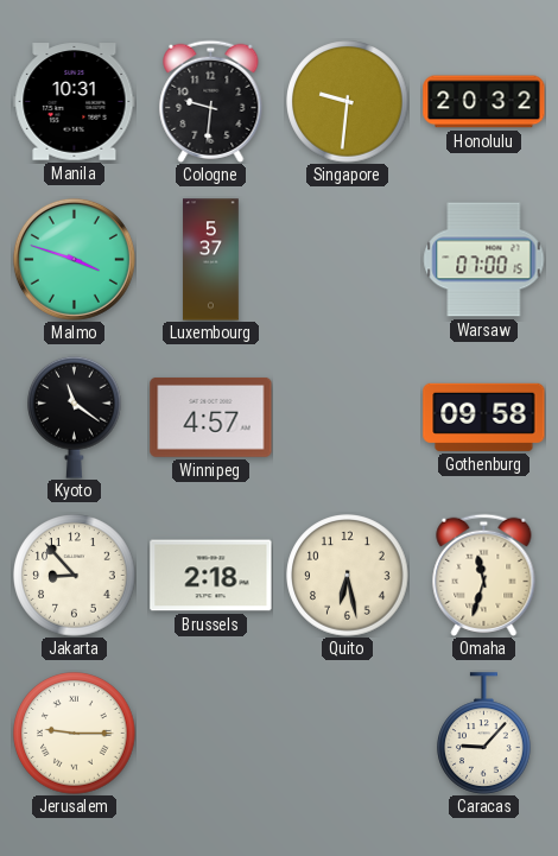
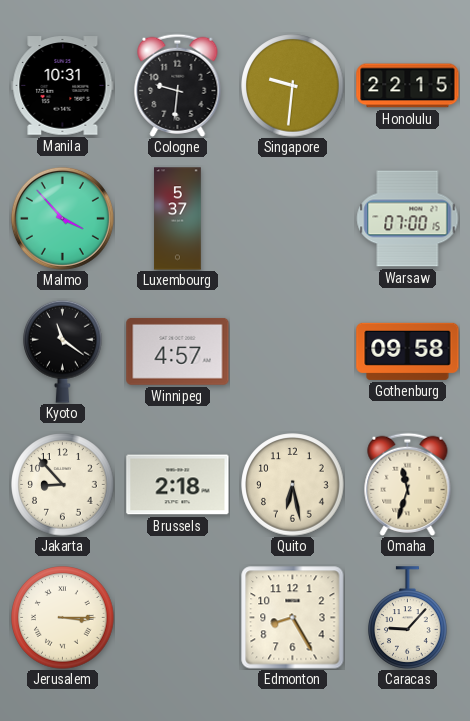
Honolulu: 20:32 -> 22:15
Malmo: 3:48 -> 3:53
Jerusalem: 9:15 -> 3:15
Edmonton: none -> 8:25
